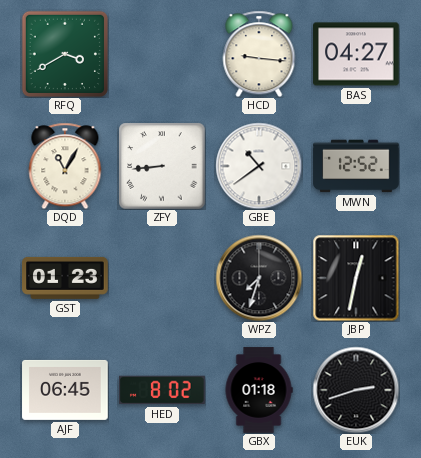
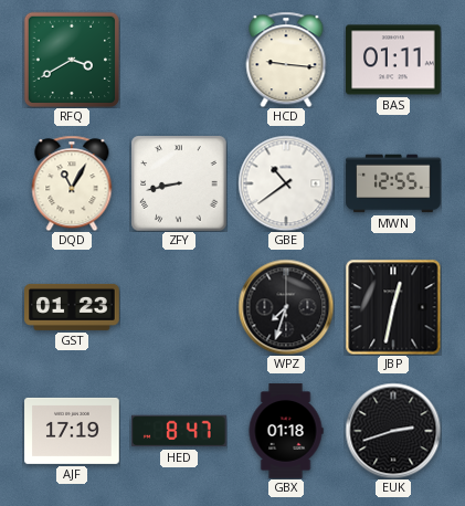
BAS: 04:27 -> 01:11
ZFY: 8:44 -> 8:43
MWN: 12:52 -> 12:55
AJF: 06:45 -> 17:19
HED: 8:02 -> 8:47
